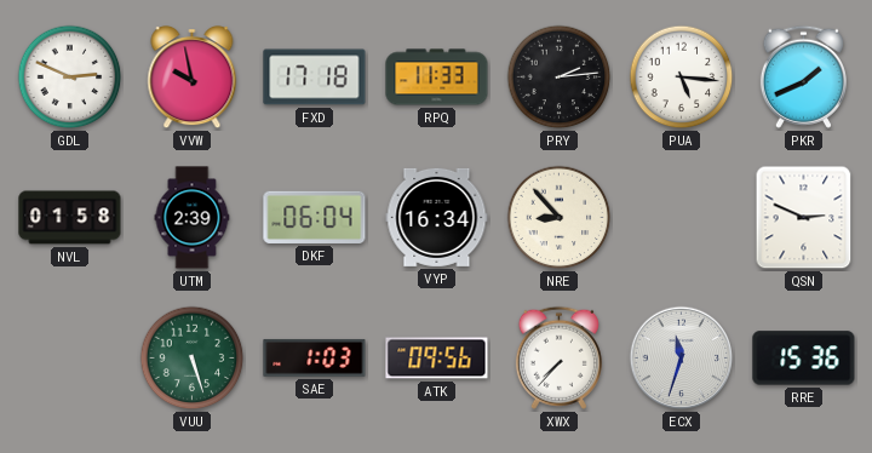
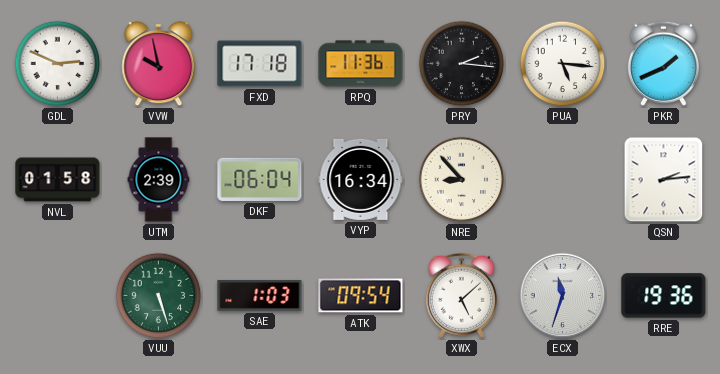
RPQ: 11:33 -> 11:36
PRY: 2:14 -> 2:16
QSN: 2:49 -> 2:14
ATK: 09:56 -> 09:54
XWX: 7:37 -> 5:08
RRE: 15:36 -> 19:36
